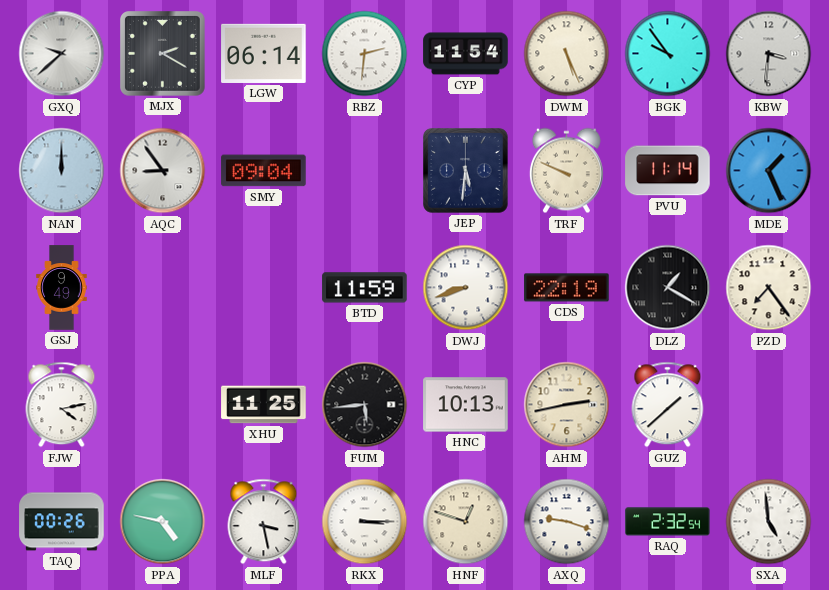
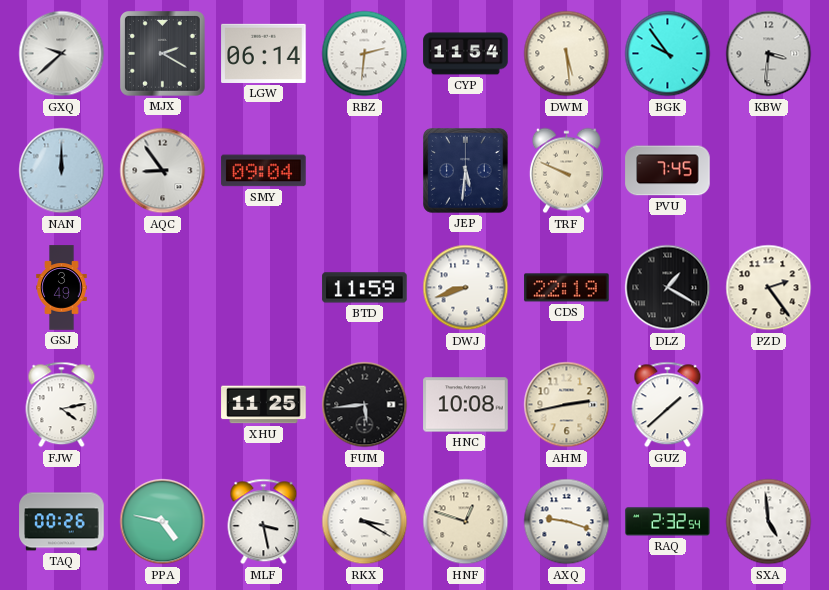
DWM: 5:26 -> 5:29
PVU: 11:14 -> 7:45
MDE: 1:26 -> none
GSJ: 9:49 -> 3:49
PZD: 7:24 -> 2:24
HNC: 10:13 -> 10:08
RKX: 3:15 -> 3:20
